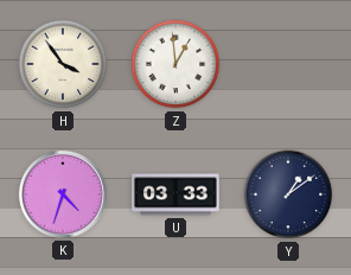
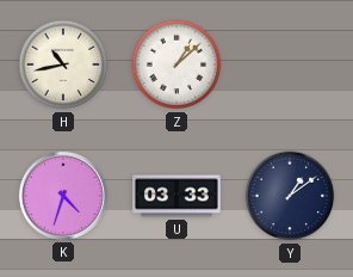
H: 3:54 -> 10:43
Z: 12:59 -> 1:08
